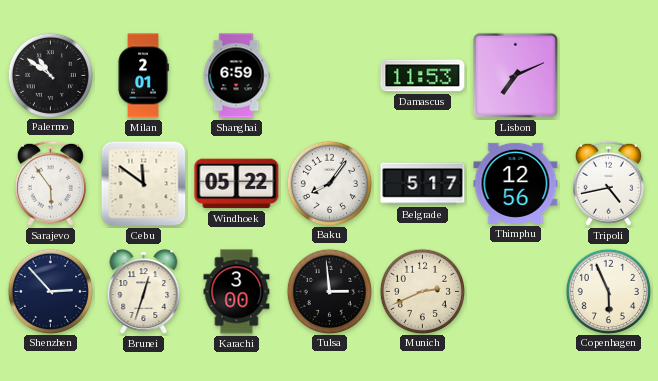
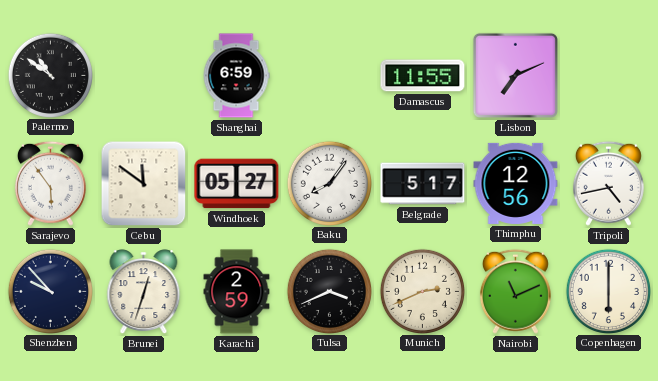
Milan: 2:01 -> none
Damascus: 11:53 -> 11:55
Windhoek: 05:22 -> 05:27
Shenzhen: 2:53 -> 9:53
Karachi: 3:00 -> 2:59
Tulsa: 2:59 -> 3:41
Nairobi: none -> 11:11
Copenhagen: 5:56 -> 6:00
